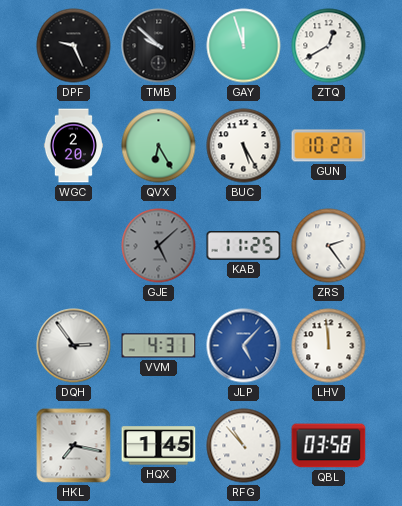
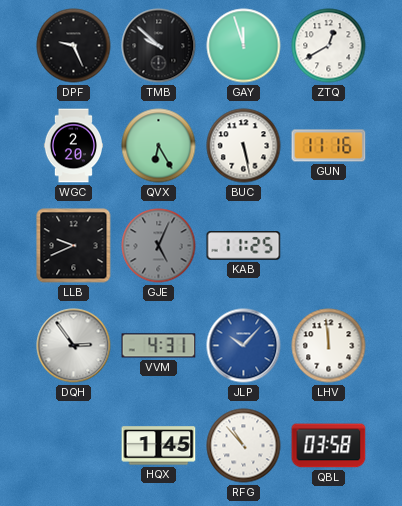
BUC: 5:25 -> 5:28
GUN: 10:27 -> 11:16
LLB: none -> 9:41
GJE: 5:08 -> 5:04
ZRS: 2:24 -> none
JLP: 5:07 -> 10:07
HKL: 7:17 -> none
